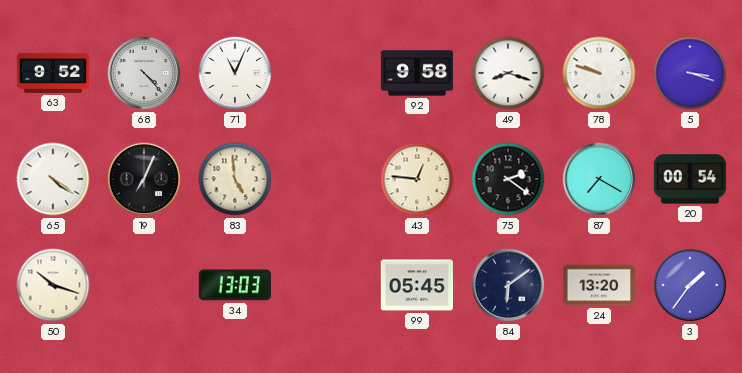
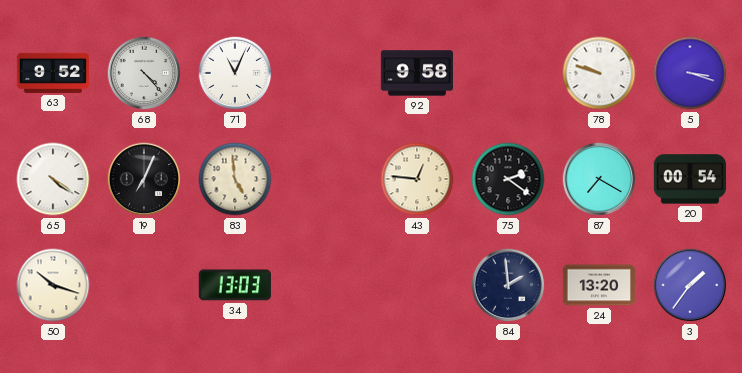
49: 8:18 -> none
99: 05:45 -> none
84: 6:09 -> 1:59
